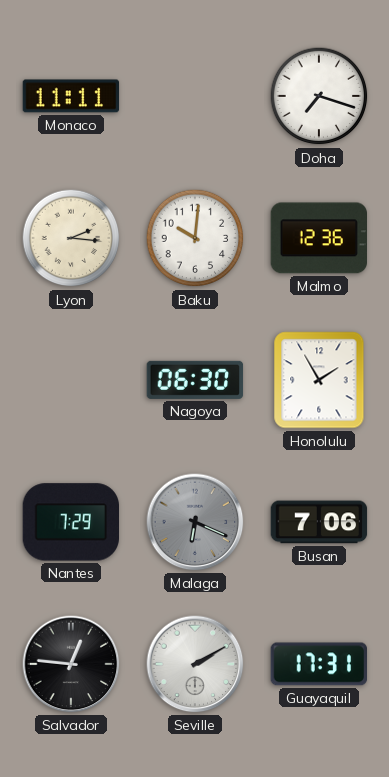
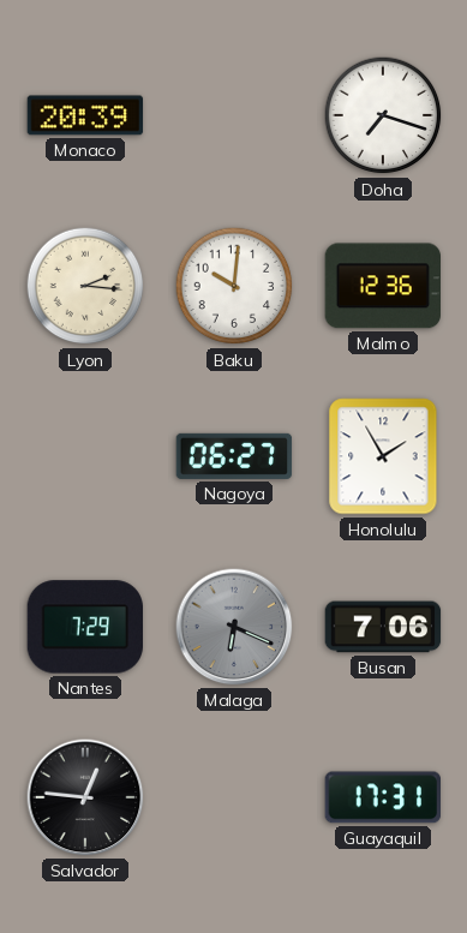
Monaco: 11:11 -> 20:39
Nagoya: 06:30 -> 06:27
Seville: 2:10 -> none
